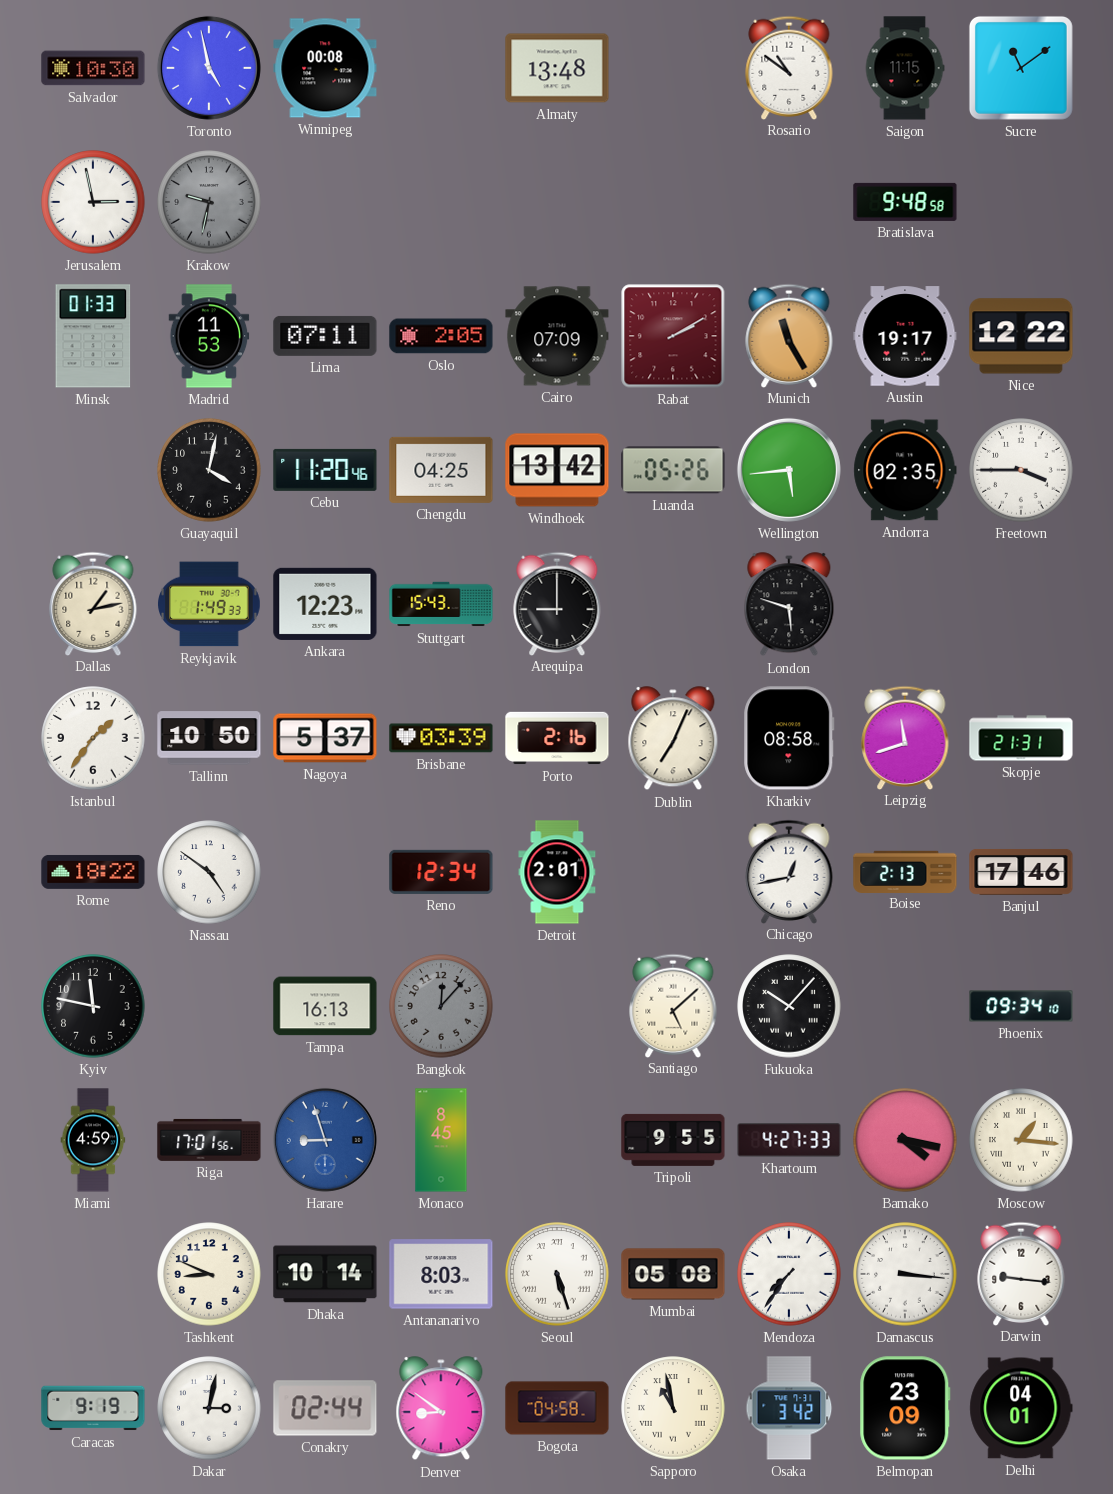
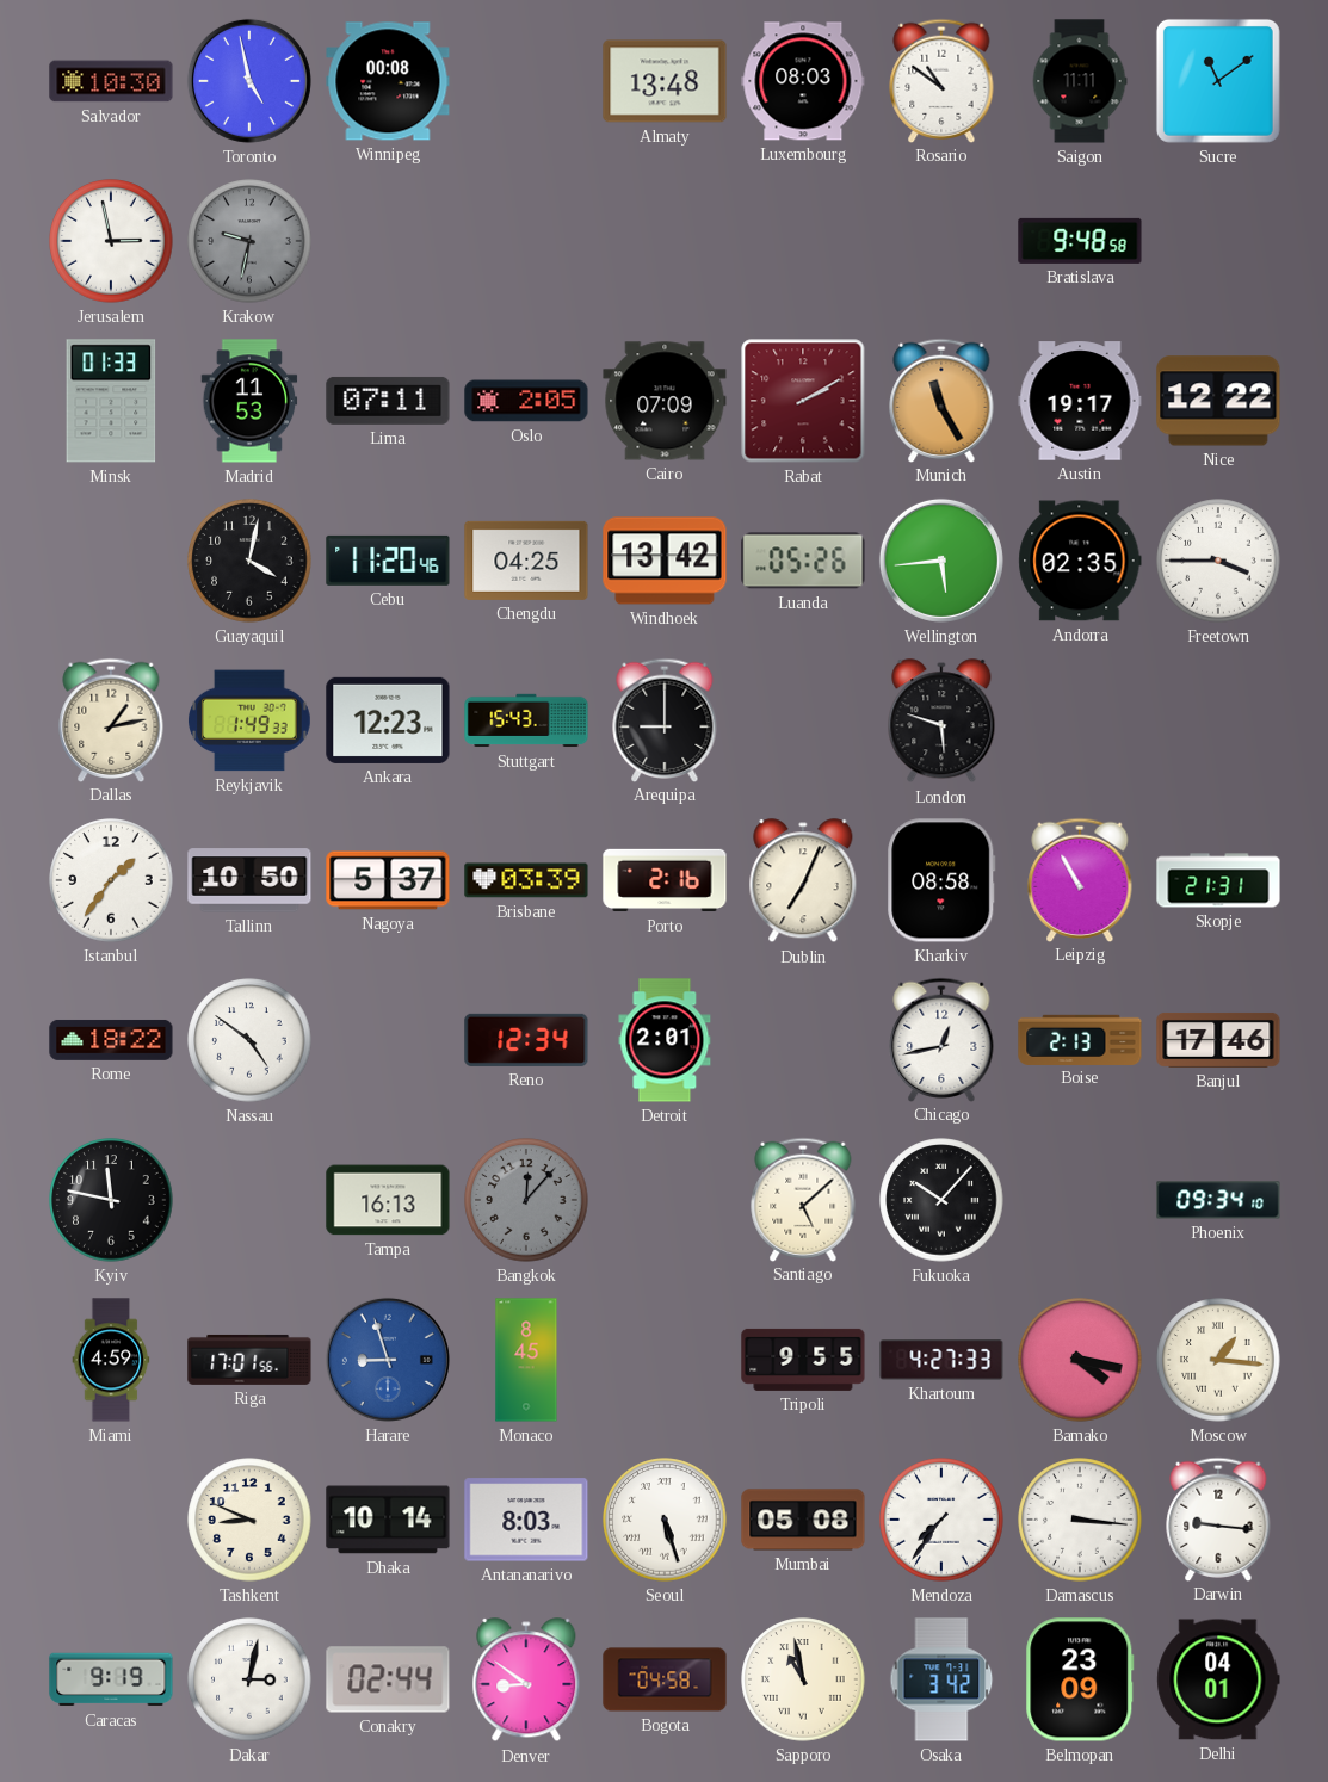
Luxembourg: none -> 08:03
Saigon: 11:15 -> 11:11
Leipzig: 11:42 -> 10:55
